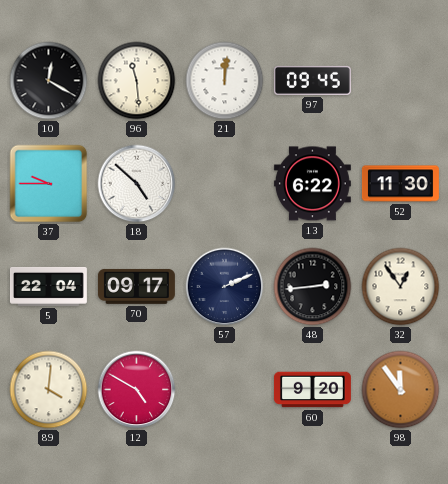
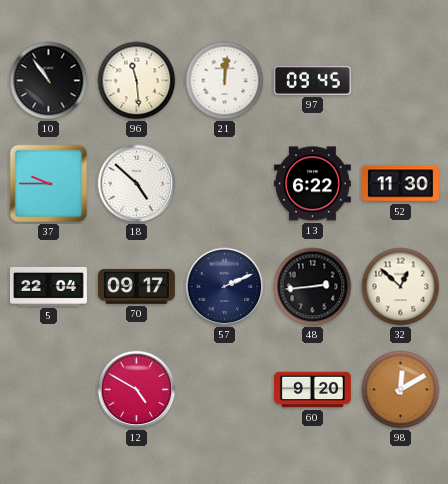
10: 12:20 -> 10:54
32: 12:54 -> 12:52
89: 4:01 -> none
98: 11:54 -> 12:10
